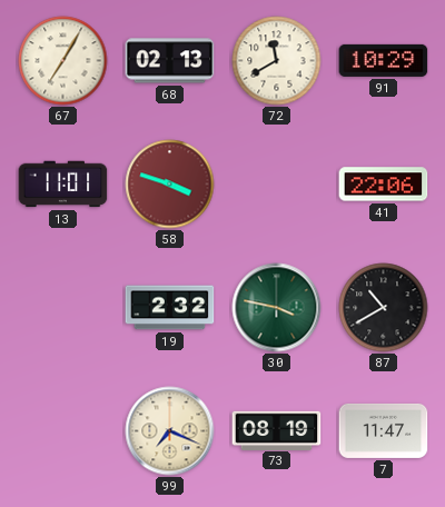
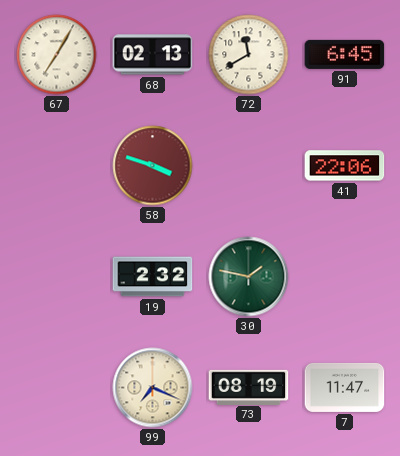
91: 10:29 -> 6:45
13: 11:01 -> none
30: 3:47 -> 1:47
87: 10:40 -> none
